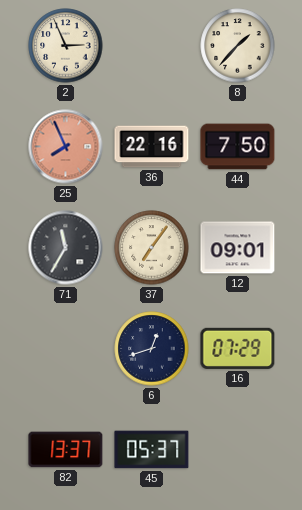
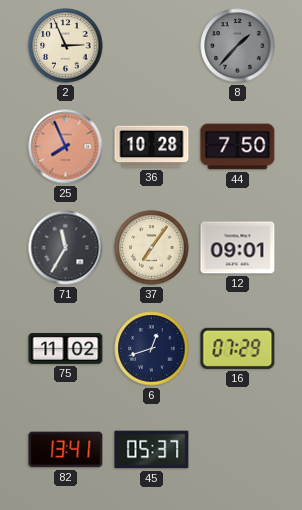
8 dial: cream -> grey
36: 22:16 -> 10:28
75: none -> 11:02
82: 13:37 -> 13:41
